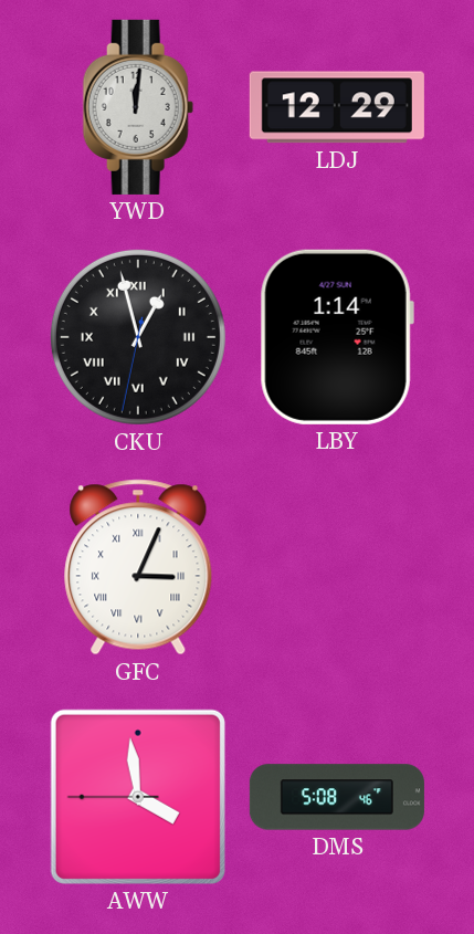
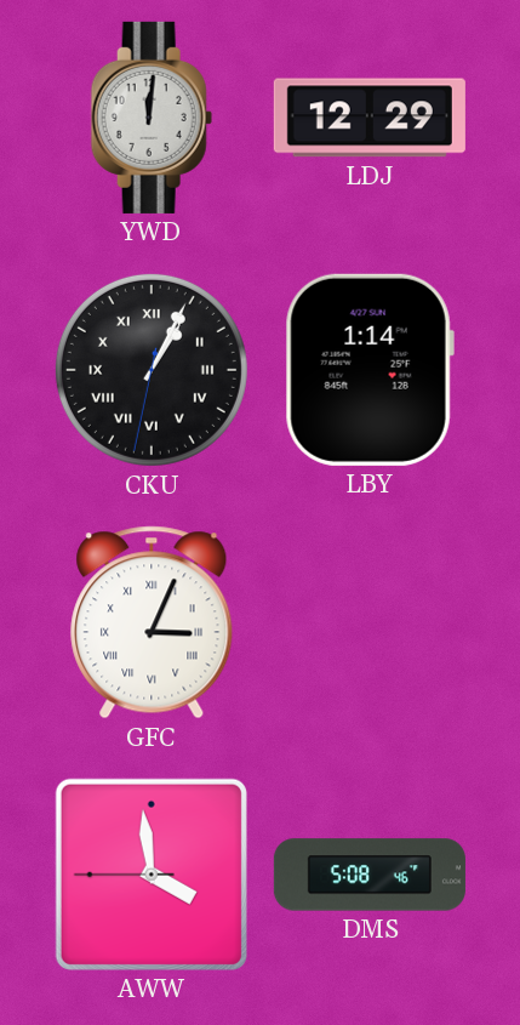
CKU: 12:57 -> 1:04
